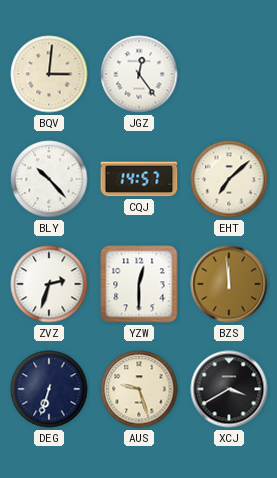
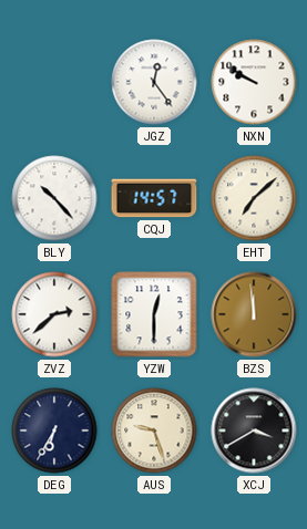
BQV: 3:01 -> none
NXN: none -> 9:50
ZVZ: 2:33 -> 2:38
DEG: 6:33 -> 6:35
